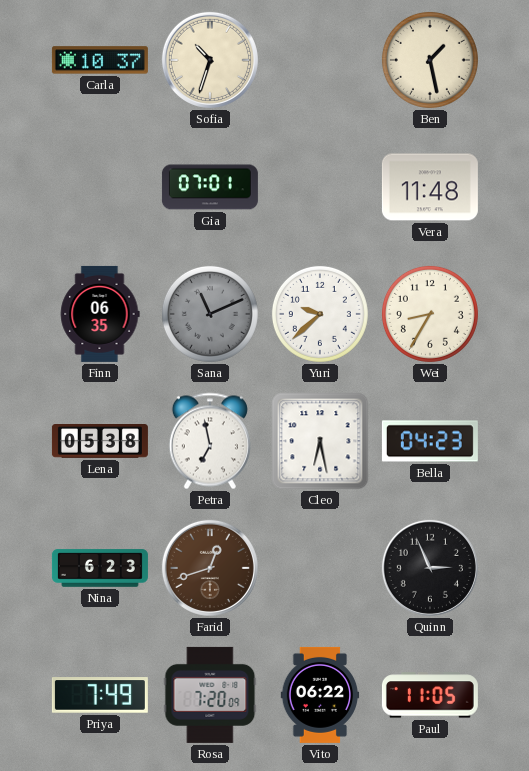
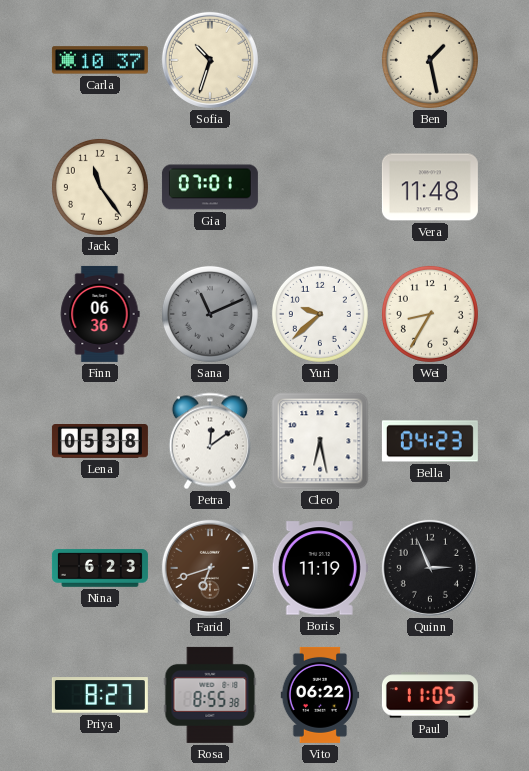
Jack: none -> 11:24
Finn: 06:35 -> 06:36
Petra: 6:58 -> 12:09
Farid: 12:42 -> 6:42
Boris: none -> 11:19
Priya: 7:49 -> 8:27
Rosa: 7:20 -> 8:55
